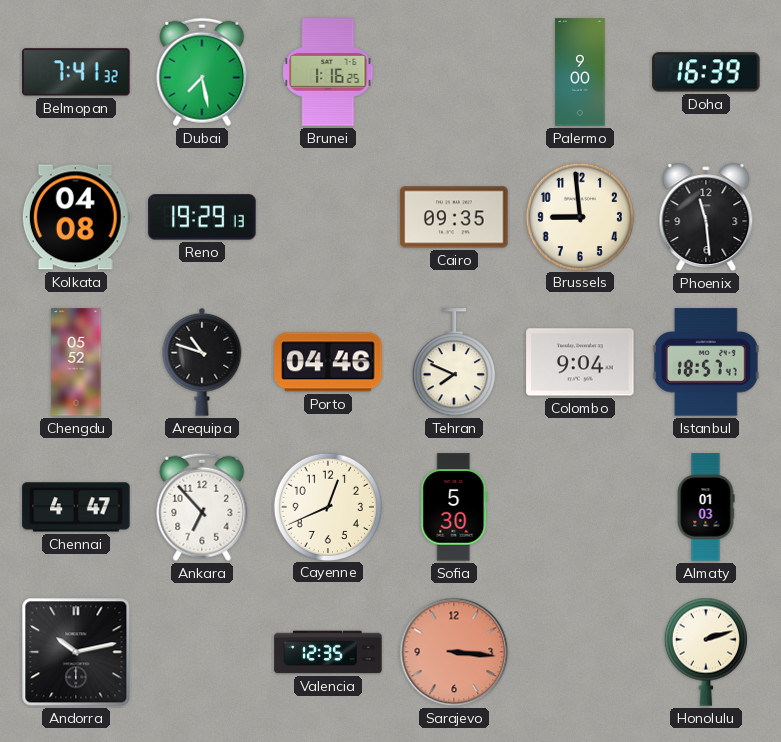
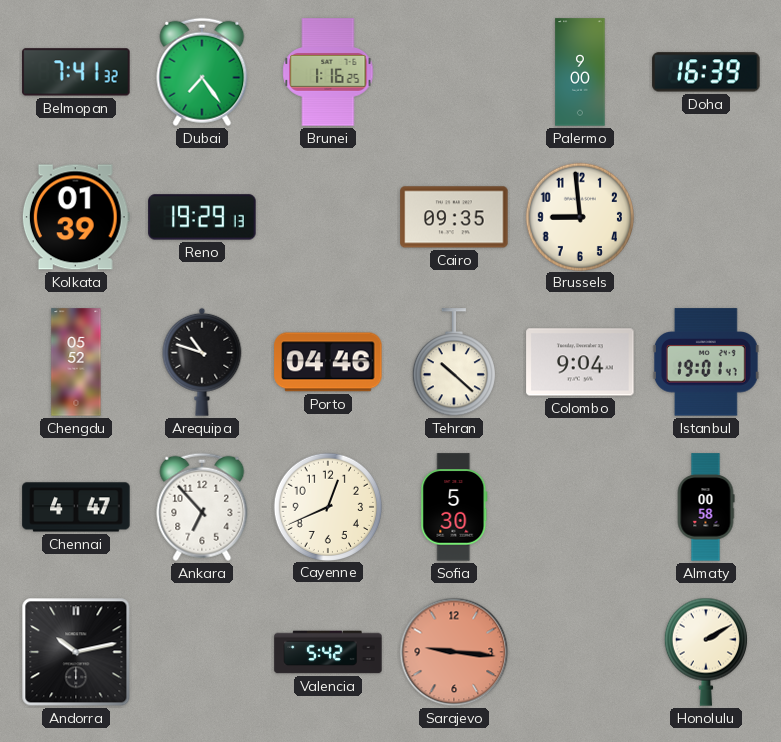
Dubai: 7:28 -> 7:24
Kolkata: 04:08 -> 01:39
Phoenix: 11:29 -> none
Tehran: 7:49 -> 10:22
Istanbul: 18:57 -> 19:01
Almaty: 01:03 -> 00:58
Valencia: 12:35 -> 5:42
Sarajevo: 3:16 -> 9:16
Honolulu: 2:12 -> 2:10
